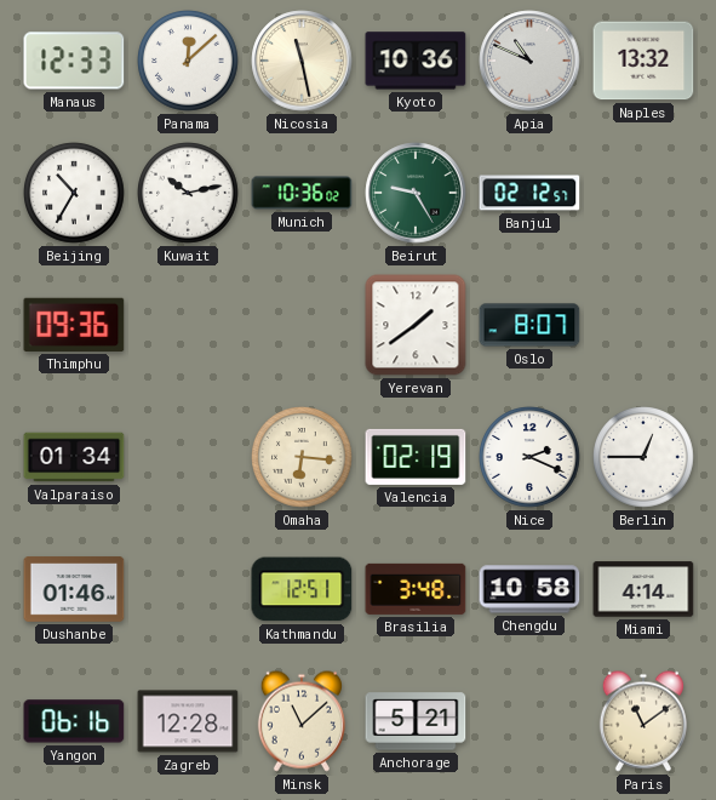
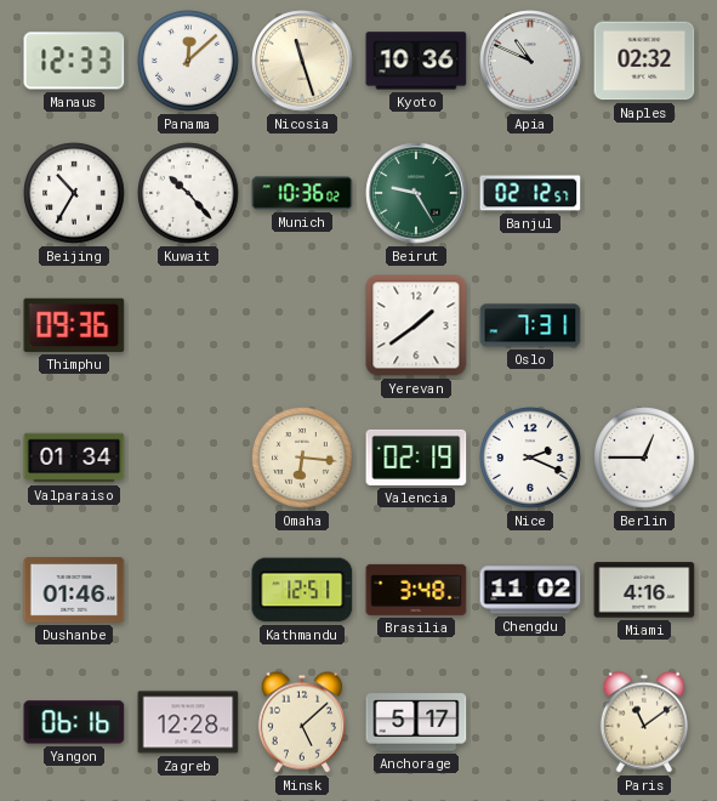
Nicosia: 11:28 -> 11:27
Naples: 13:32 -> 02:32
Kuwait: 10:13 -> 10:23
Oslo: 8:07 -> 7:31
Chengdu: 10:58 -> 11:02
Miami: 4:14 -> 4:16
Minsk: 11:08 -> 5:08
Anchorage: 5:21 -> 5:17
